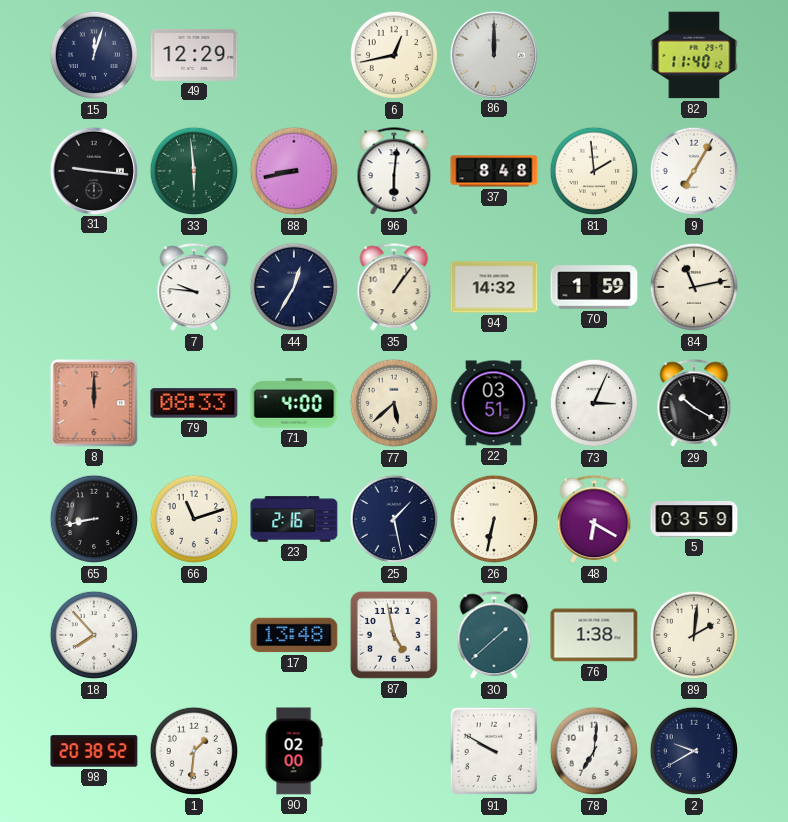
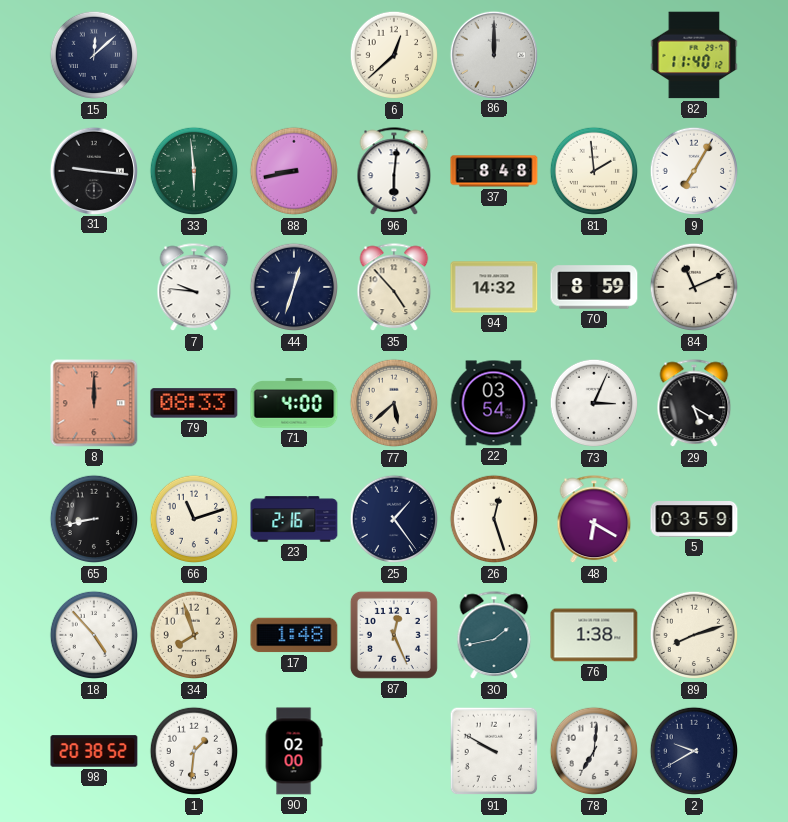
15: 12:03 -> 12:08
49: 12:29 -> none
6: 12:43 -> 12:38
44: 12:35 -> 12:33
35: 1:06 -> 4:53
70: 1:59 -> 8:59
84: 11:13 -> 11:11
22: 03:51 -> 03:54
29: 10:20 -> 5:20
25: 1:28 -> 1:24
26: 6:32 -> 12:27
18: 7:53 -> 4:53
34: none -> 7:57
17: 13:48 -> 1:48
87: 4:58 -> 12:26
30: 1:38 -> 1:43
89: 2:01 -> 8:12
